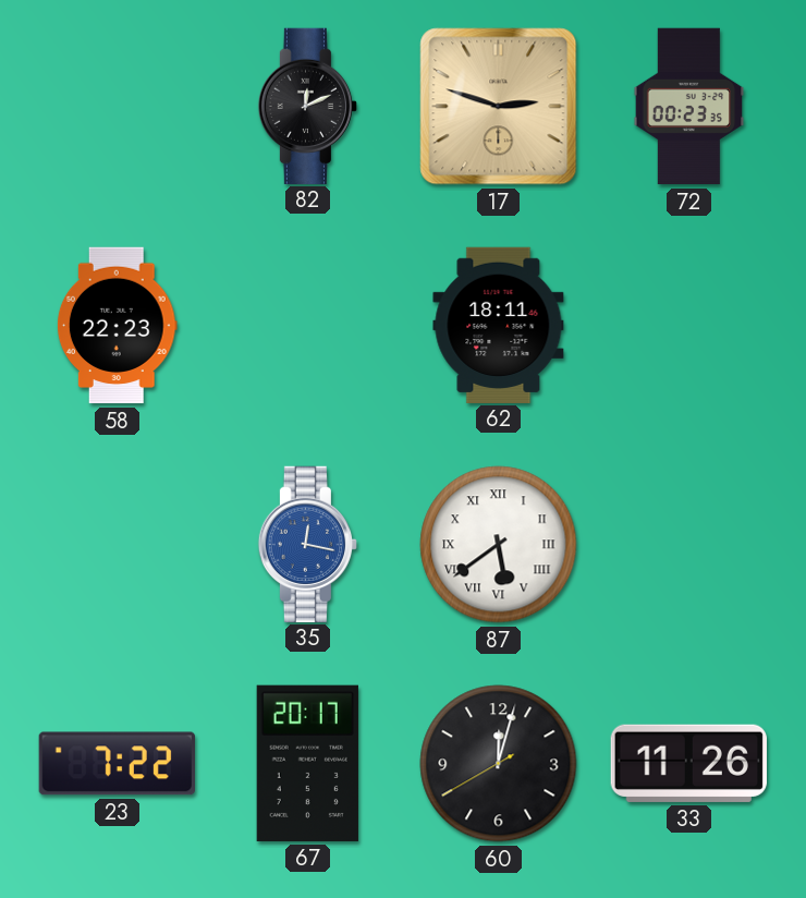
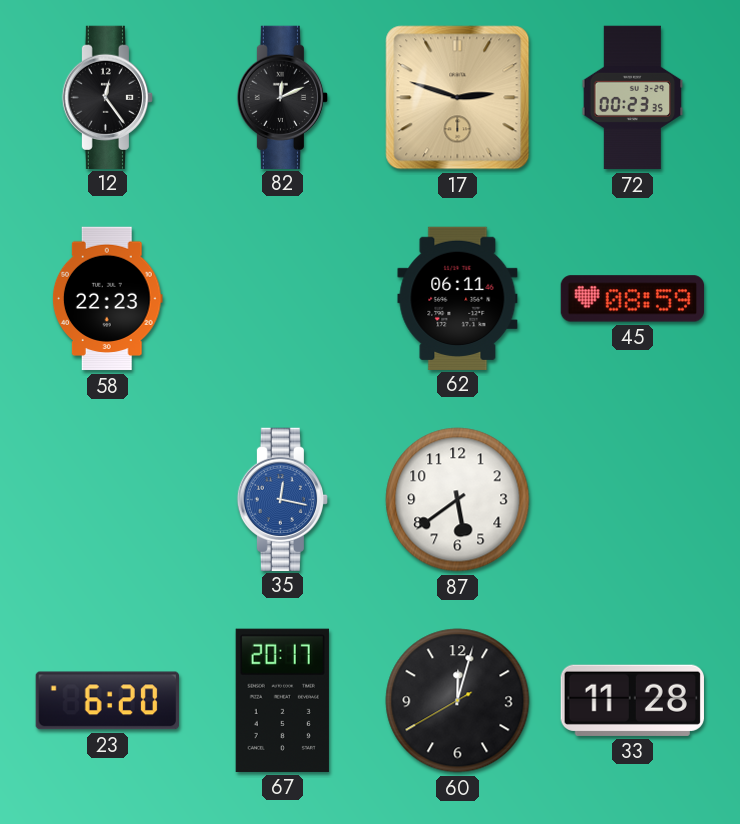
12: none -> 12:24
62: 18:11 -> 06:11
45: none -> 08:59
87 numerals: Roman -> Arabic
23: 7:22 -> 6:20
33: 11:26 -> 11:28
